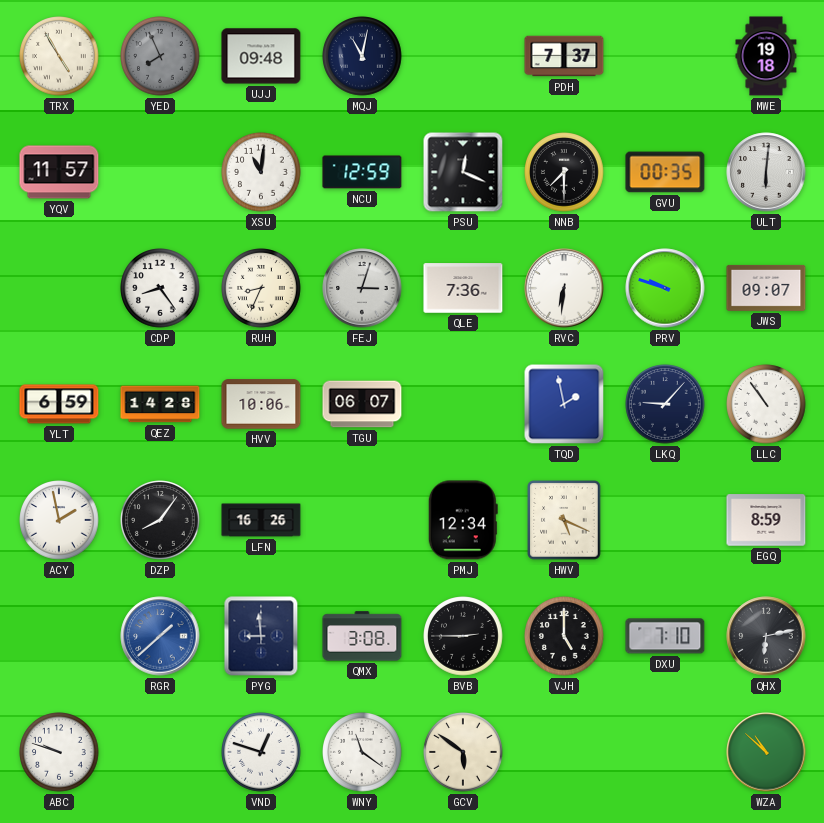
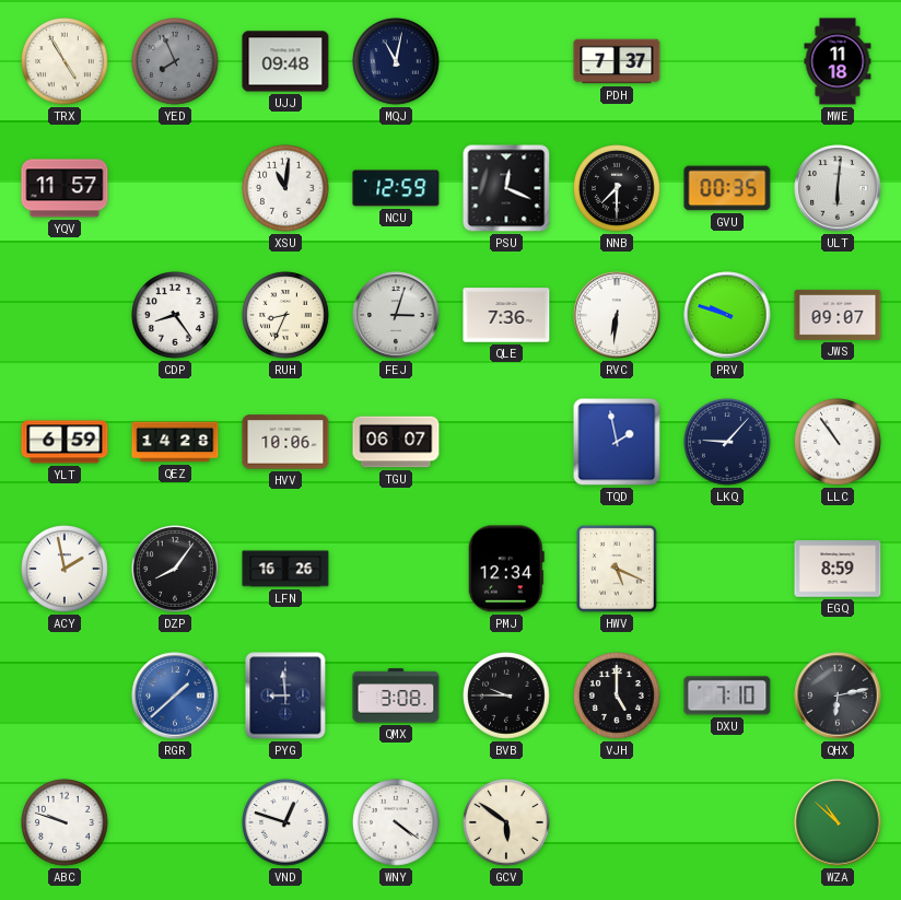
MWE: 19:18 -> 11:18
BVB: 2:45 -> 9:45
WNY: 11:21 -> 4:21
